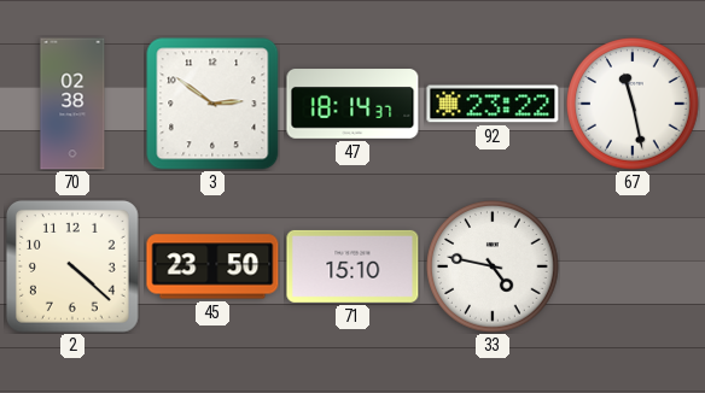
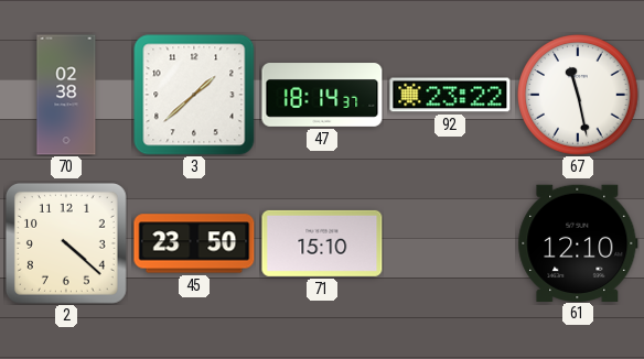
3: 2:51 -> 1:38
33: 4:47 -> none
61: none -> 12:10
